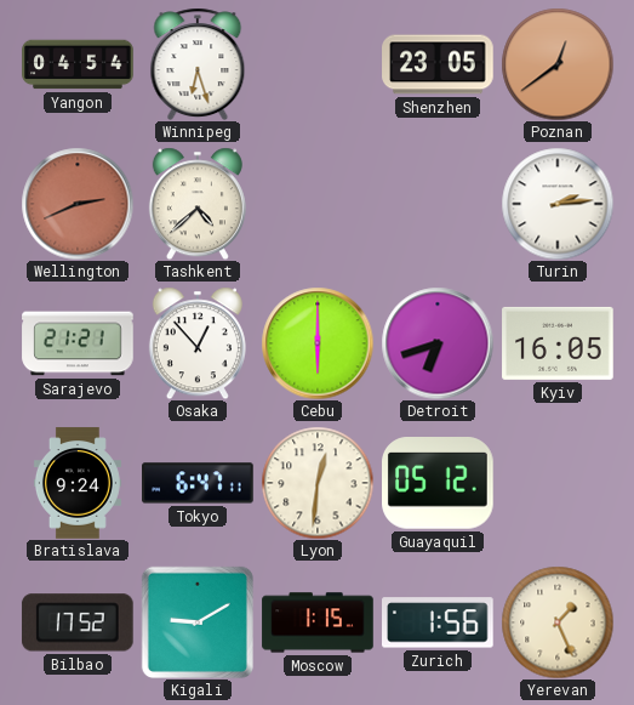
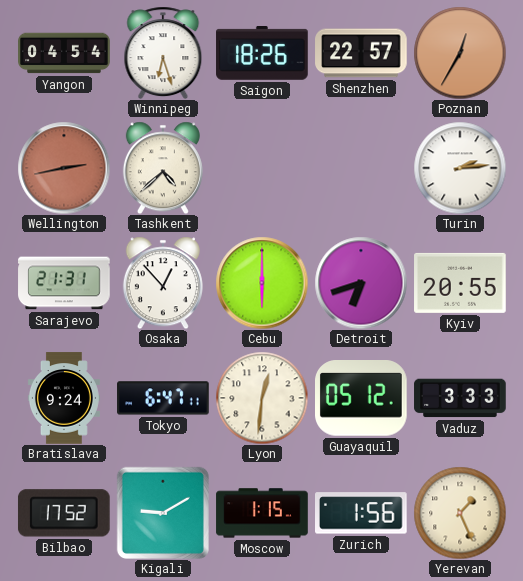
Saigon: none -> 18:26
Shenzhen: 23:05 -> 22:57
Poznan: 12:39 -> 12:35
Wellington: 2:41 -> 2:43
Sarajevo: 21:21 -> 21:31
Kyiv: 16:05 -> 20:55
Vaduz: none -> 3:33
